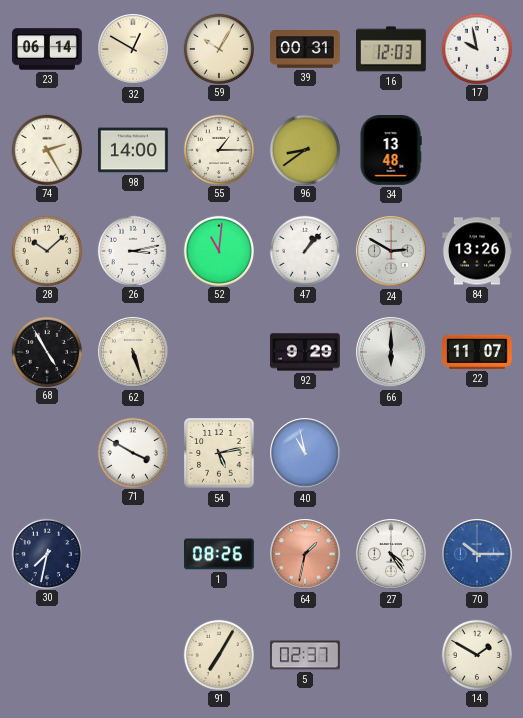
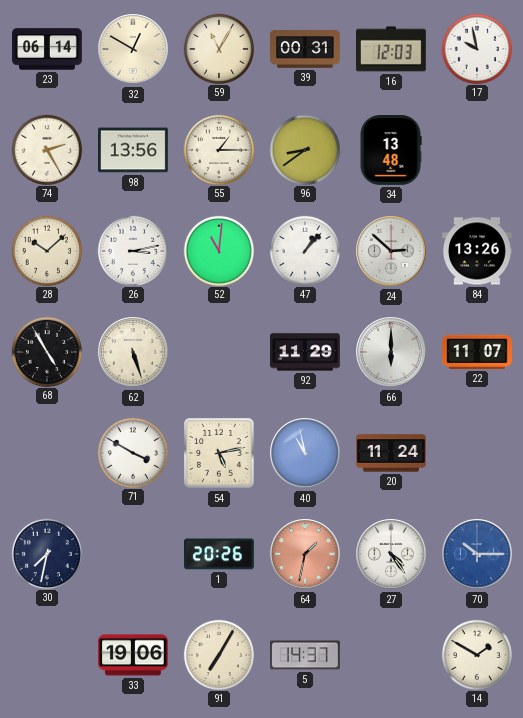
59: 10:05 -> 11:05
98: 14:00 -> 13:56
24: 2:50 -> 2:52
92: 9:29 -> 11:29
20: none -> 11:24
1: 08:26 -> 20:26
33: none -> 19:06
5: 02:37 -> 14:37
